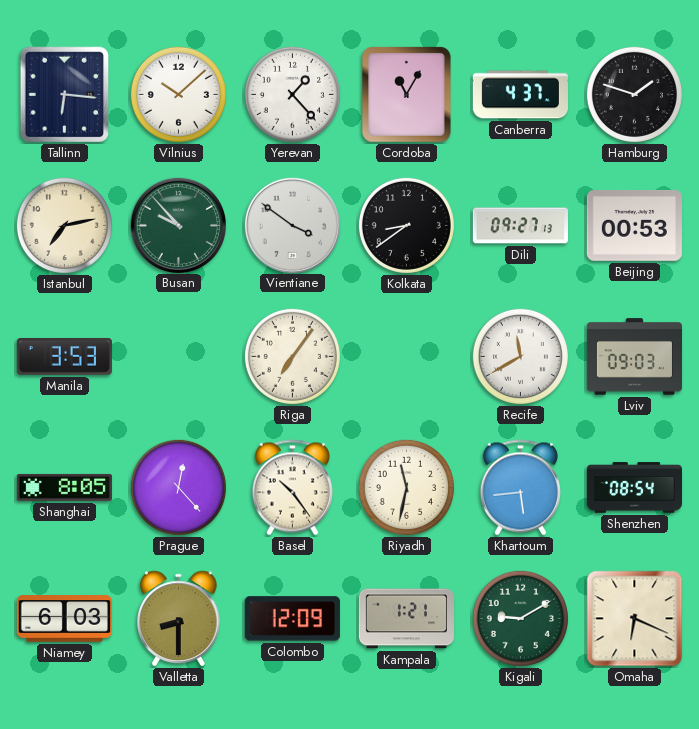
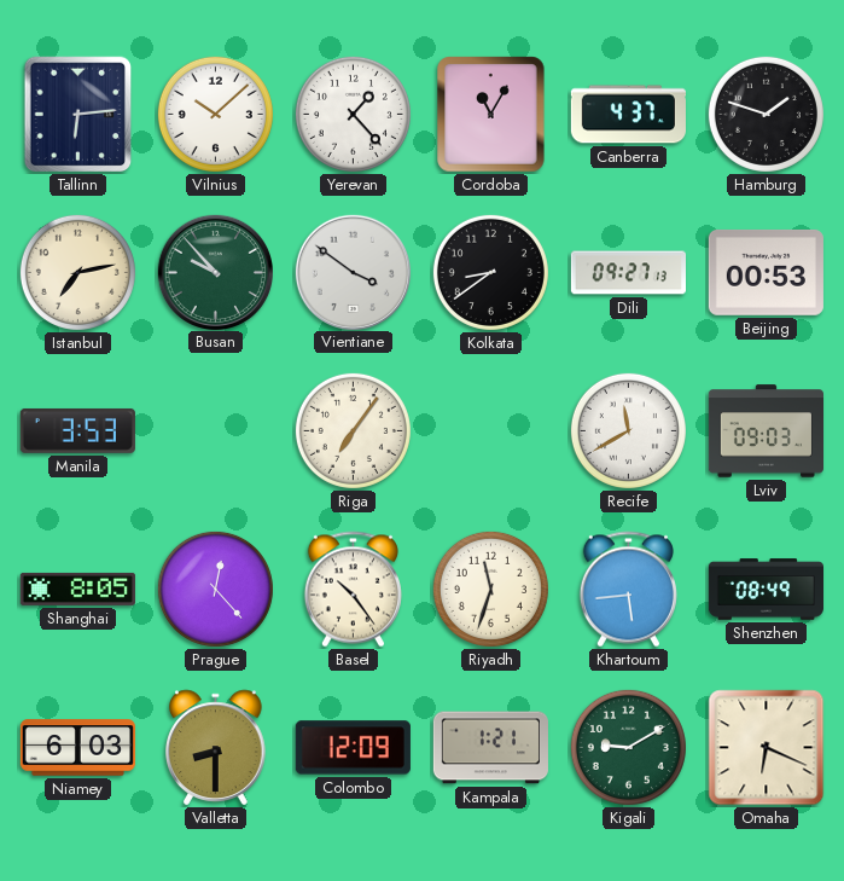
Tallinn: 6:16 -> 6:14
Riyadh: 11:32 -> 11:33
Shenzhen: 08:54 -> 08:49
